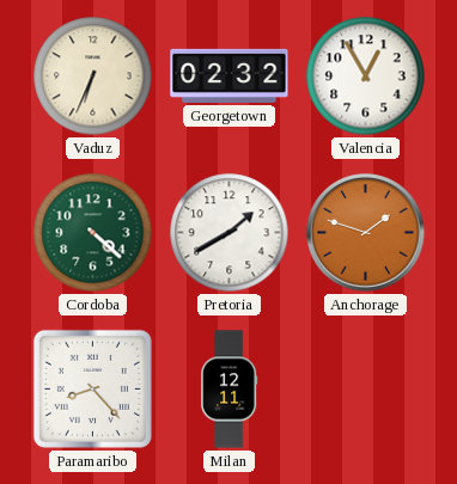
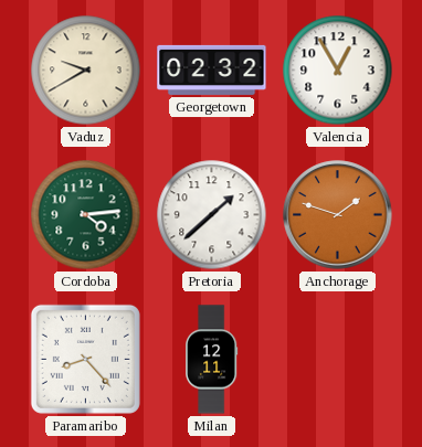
Vaduz: 6:34 -> 9:40
Cordoba: 4:22 -> 4:14
Pretoria: 1:40 -> 1:38
